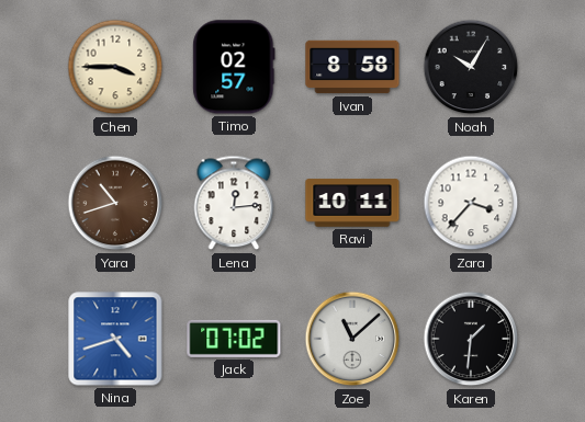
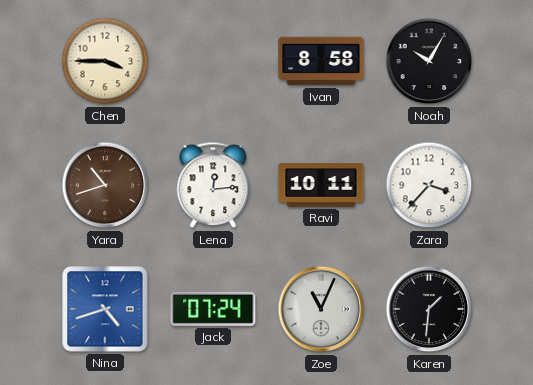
Timo: 02:57 -> none
Jack: 07:02 -> 07:24
Zoe: 11:08 -> 11:04
